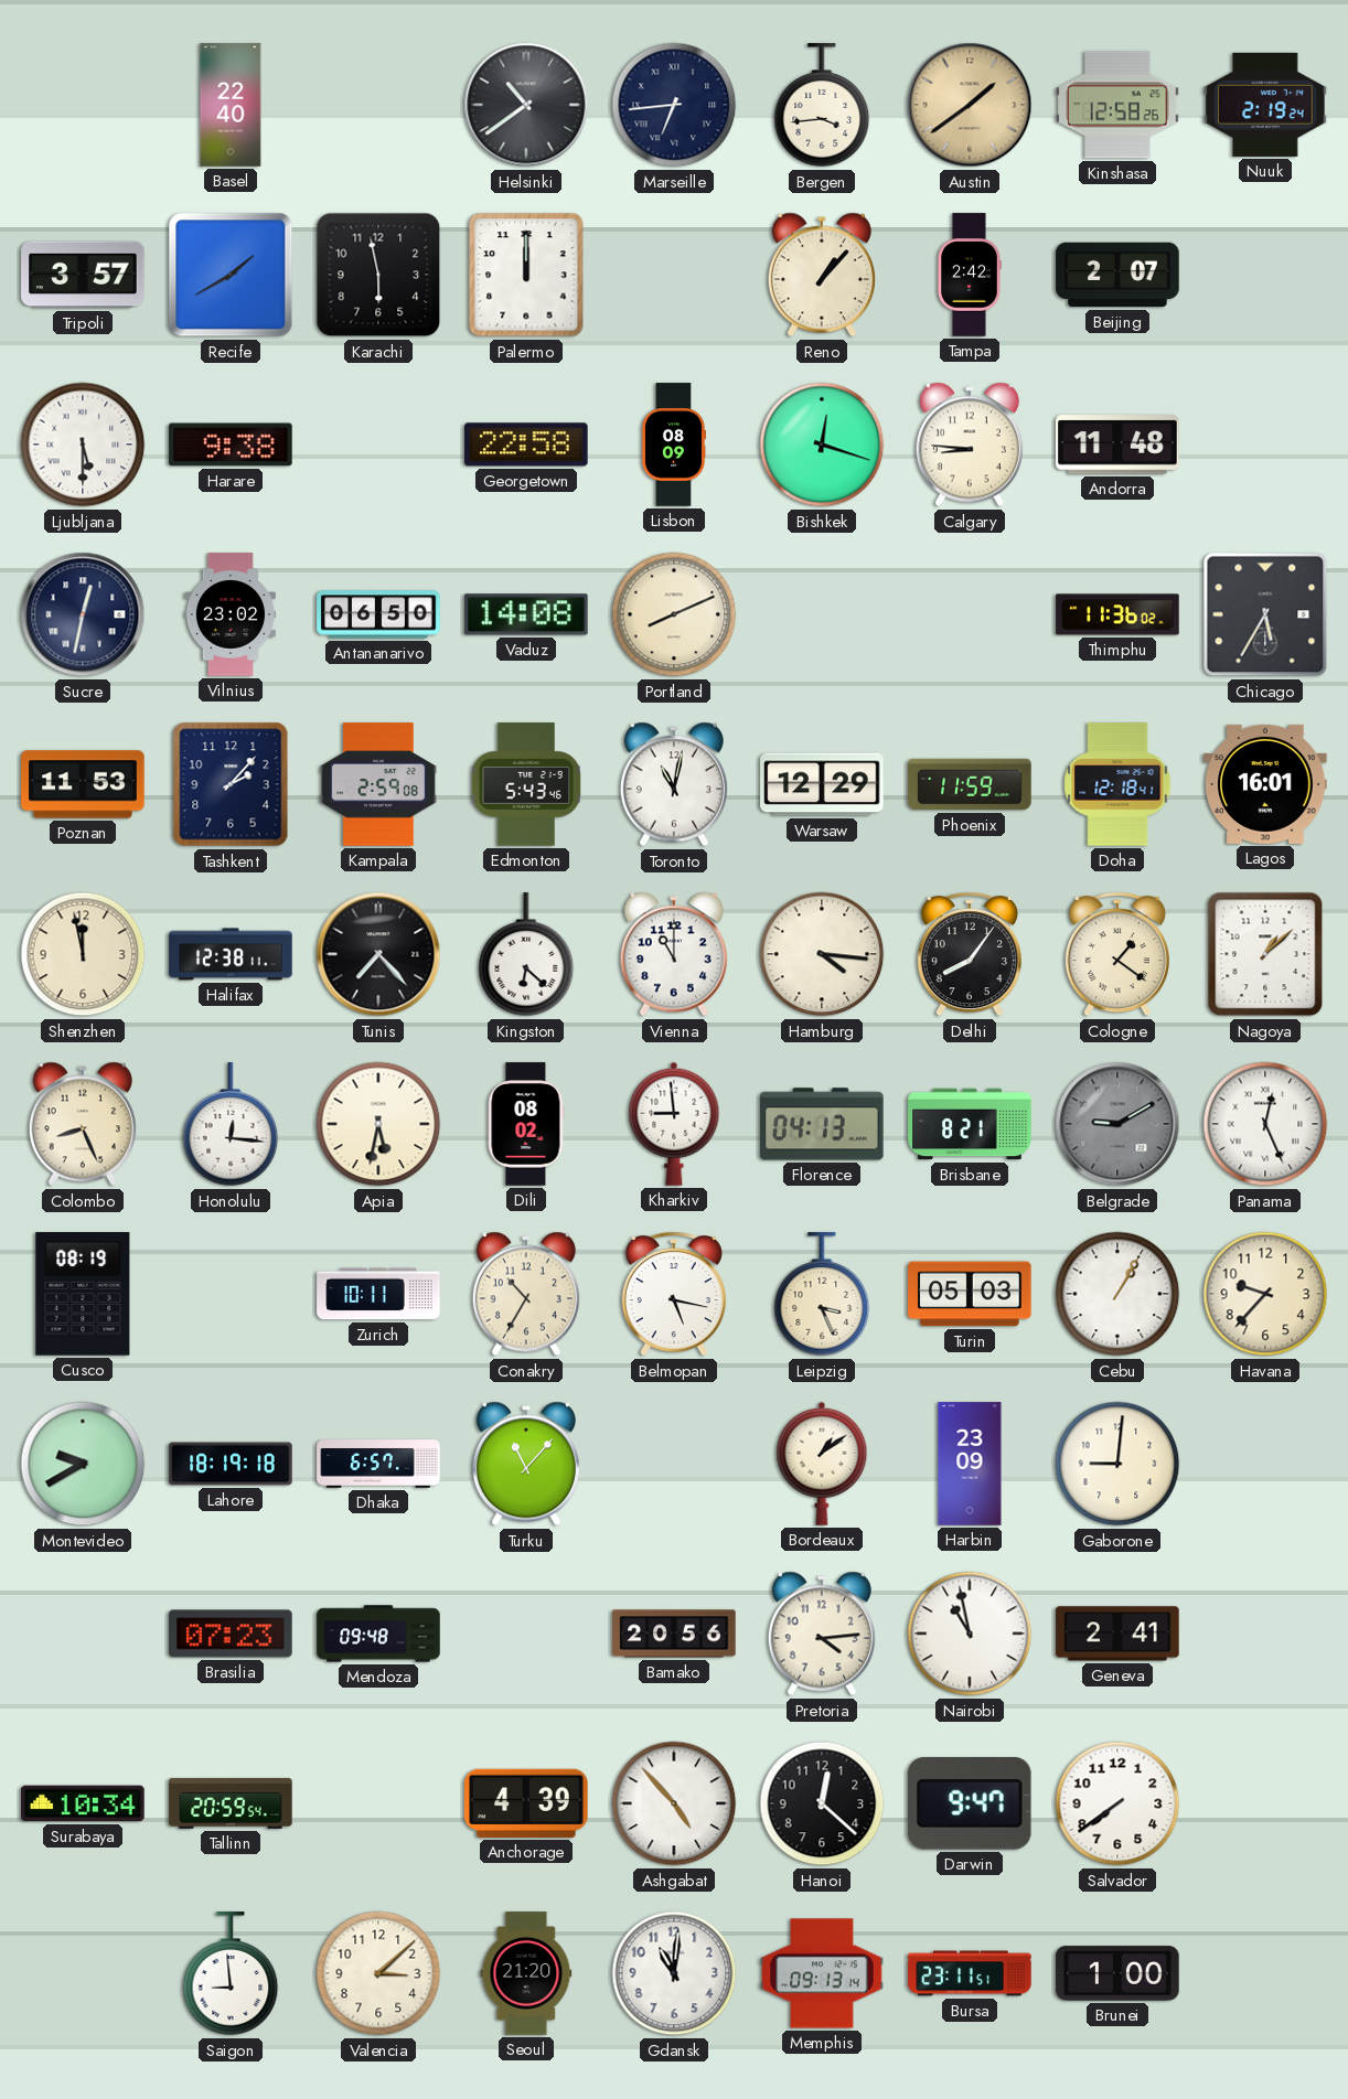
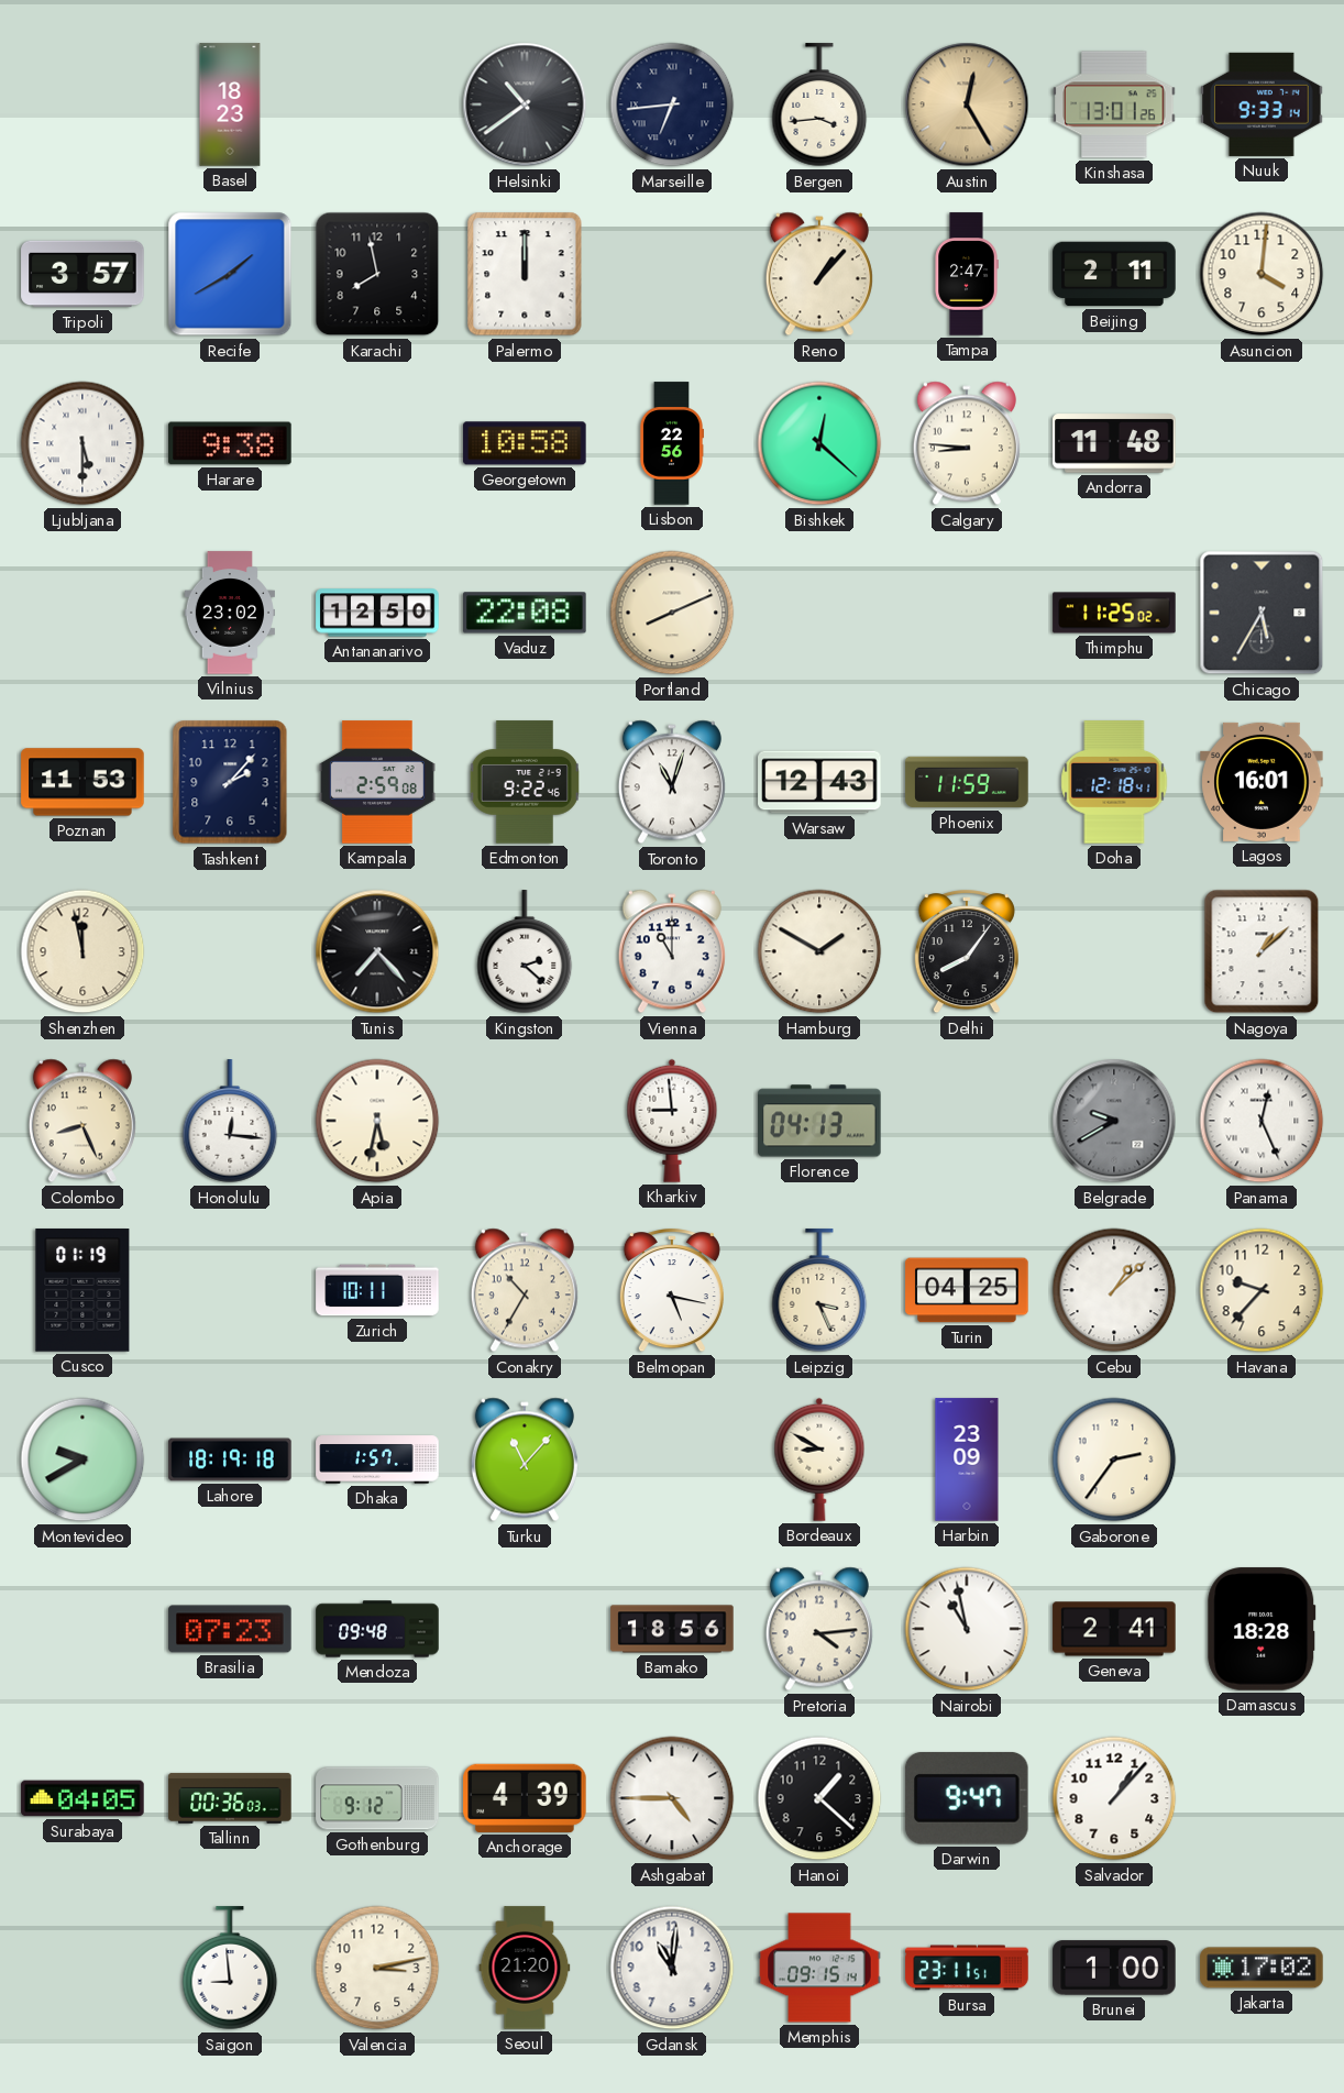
Basel: 22:40 -> 18:23
Austin: 1:39 -> 12:25
Kinshasa: 12:58 -> 13:01
Nuuk: 2:19 -> 9:33
Karachi: 5:58 -> 7:58
Tampa: 2:42 -> 2:47
Beijing: 2:07 -> 2:11
Asuncion: none -> 4:01
Georgetown: 22:58 -> 10:58
Lisbon: 08:09 -> 22:56
Bishkek: 12:18 -> 12:22
Sucre: 12:32 -> none
Antananarivo: 06:50 -> 12:50
Vaduz: 14:08 -> 22:08
Thimphu: 11:36 -> 11:25
Edmonton: 5:43 -> 9:22
Toronto: 11:02 -> 11:03
Warsaw: 12:29 -> 12:43
Halifax: 12:38 -> none
Kingston: 6:22 -> 2:22
Hamburg: 4:16 -> 1:50
Cologne: 1:21 -> none
Dili: 08:02 -> none
Brisbane: 8:21 -> none
Belgrade: 9:10 -> 9:40
Cusco: 08:19 -> 01:19
Turin: 05:03 -> 04:25
Cebu: 1:05 -> 1:08
Dhaka: 6:57 -> 1:57
Bordeaux: 1:09 -> 8:50
Gaborone: 9:01 -> 2:36
Bamako: 20:56 -> 18:56
Damascus: none -> 18:28
Surabaya: 10:34 -> 04:05
Tallinn: 20:59 -> 00:36
Gothenburg: none -> 9:12
Ashgabat: 4:53 -> 4:45
Hanoi: 12:22 -> 1:22
Salvador: 7:39 -> 1:07
Valencia: 3:08 -> 3:13
Memphis: 09:13 -> 09:15
Jakarta: none -> 17:02
